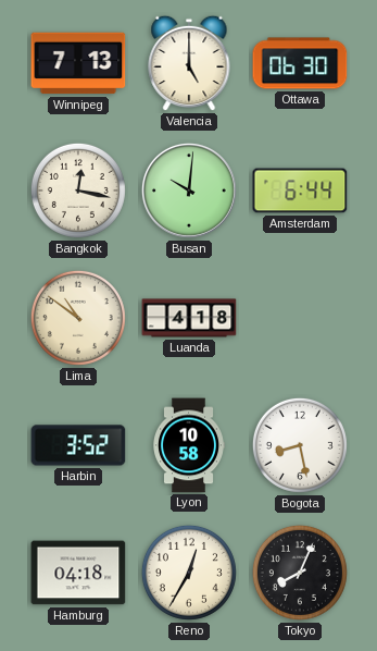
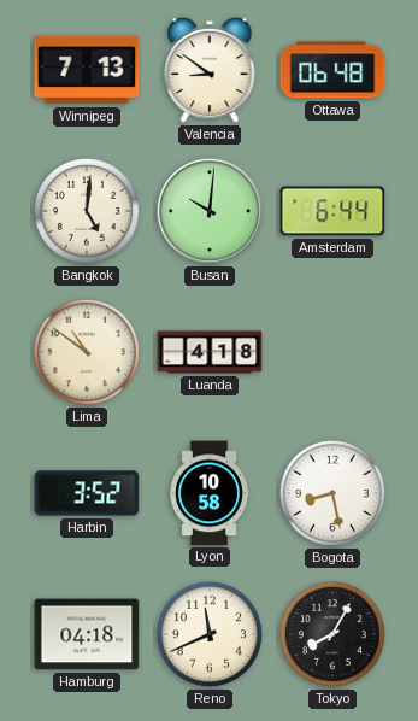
Valencia: 5:00 -> 8:51
Ottawa: 06:30 -> 06:48
Bangkok: 12:17 -> 5:01
Reno: 12:35 -> 11:41
Tokyo: 8:04 -> 8:05
